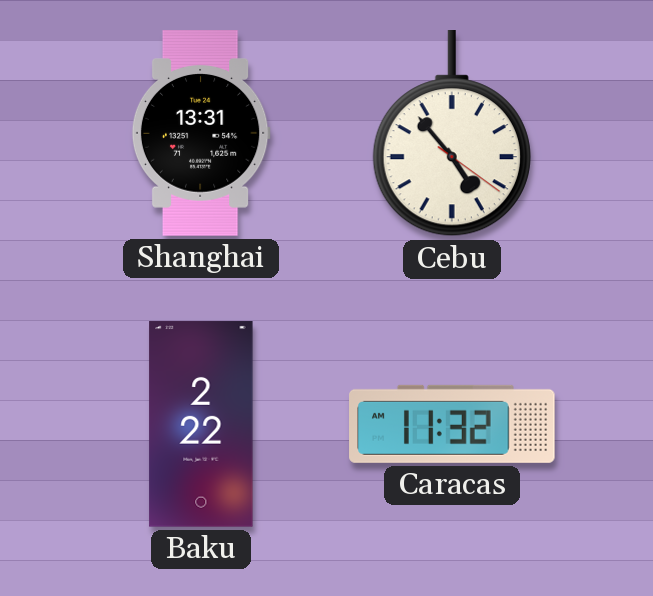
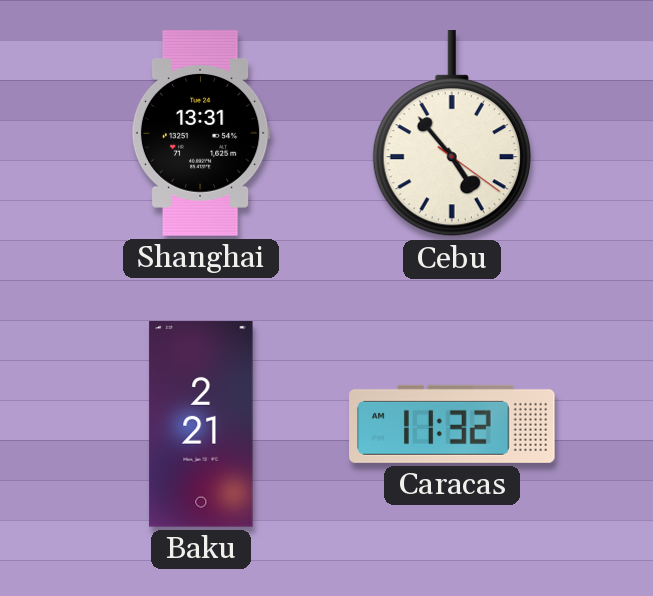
Baku: 2:22 -> 2:21
